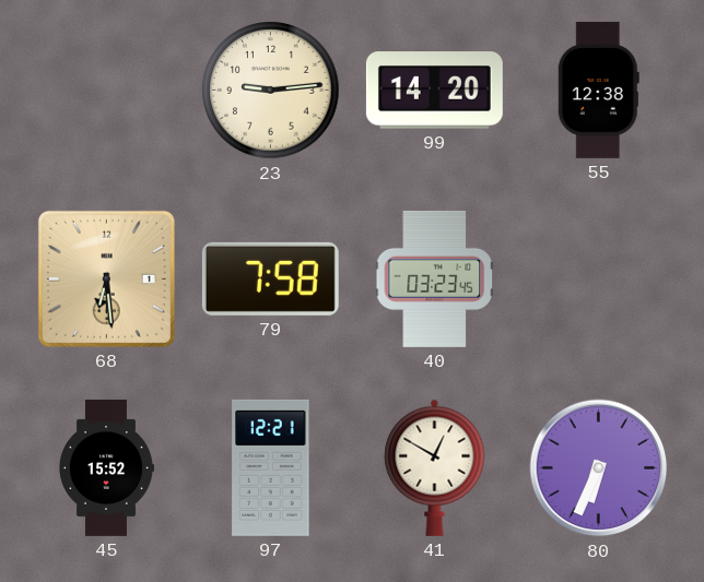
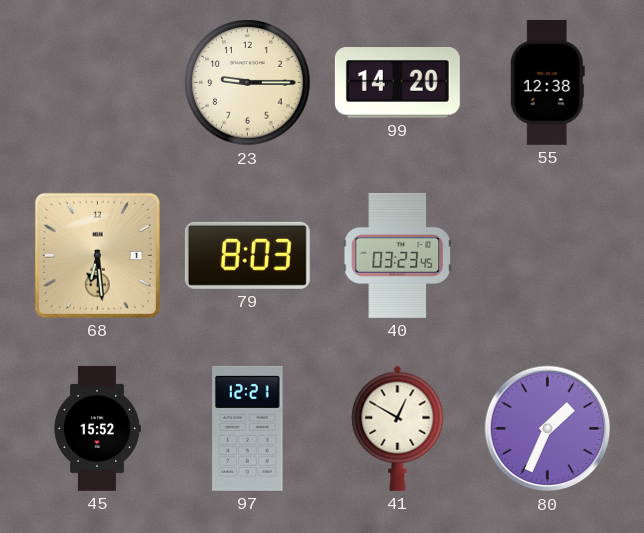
23: 9:14 -> 9:15
79: 7:58 -> 8:03
80: 6:34 -> 1:34
